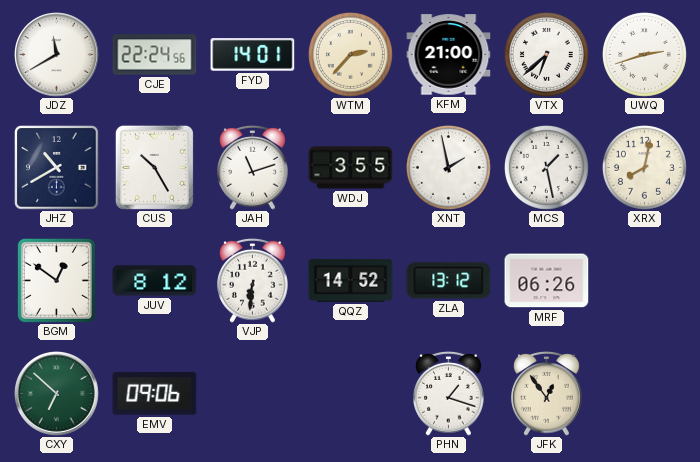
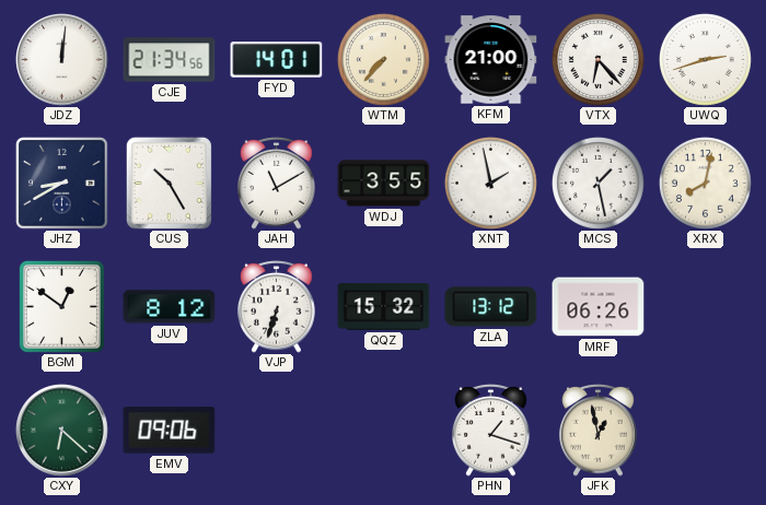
JDZ: 11:40 -> 12:01
CJE: 22:24 -> 21:34
WTM: 2:37 -> 7:37
VTX: 6:38 -> 6:23
JHZ: 10:40 -> 8:40
JAH: 11:12 -> 11:10
VJP: 6:31 -> 6:33
QQZ: 14:52 -> 15:32
CXY: 6:52 -> 6:22
JFK: 12:54 -> 12:58
